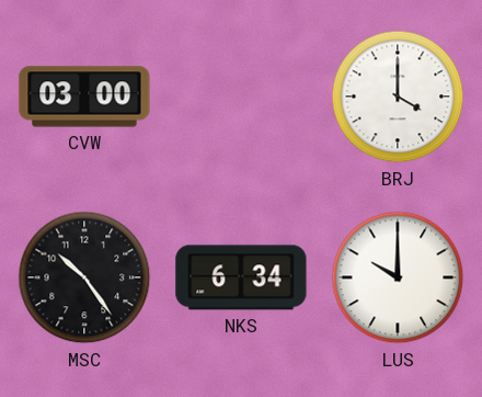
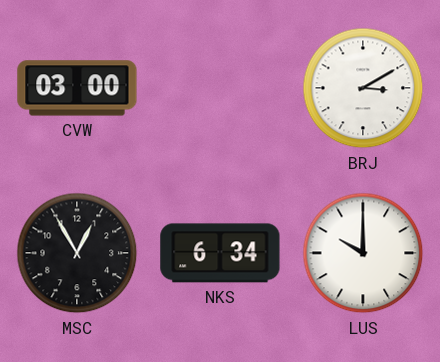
BRJ: 4:00 -> 3:10
MSC: 10:24 -> 12:55
